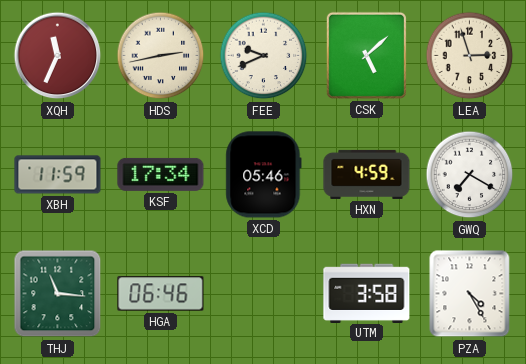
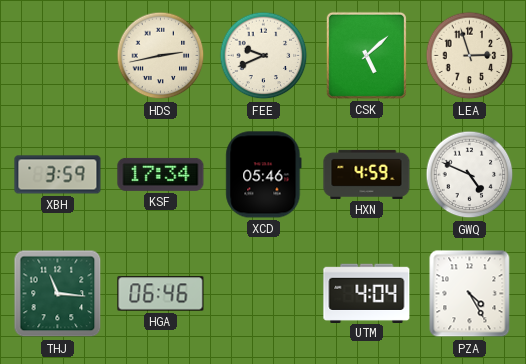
XQH: 11:34 -> none
XBH: 11:59 -> 3:59
GWQ: 7:20 -> 4:49
UTM: 3:58 -> 4:04
